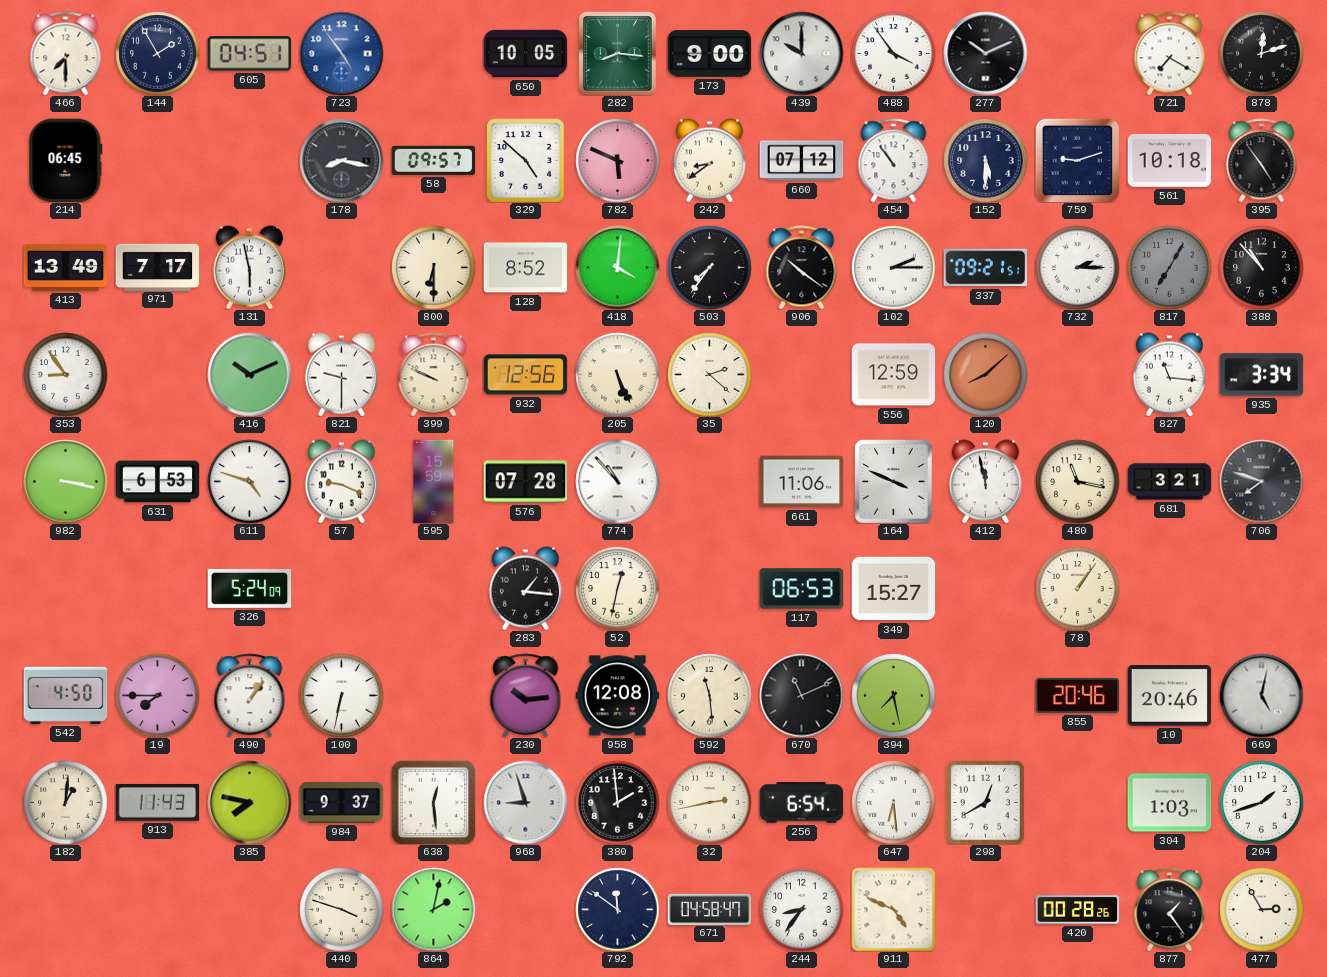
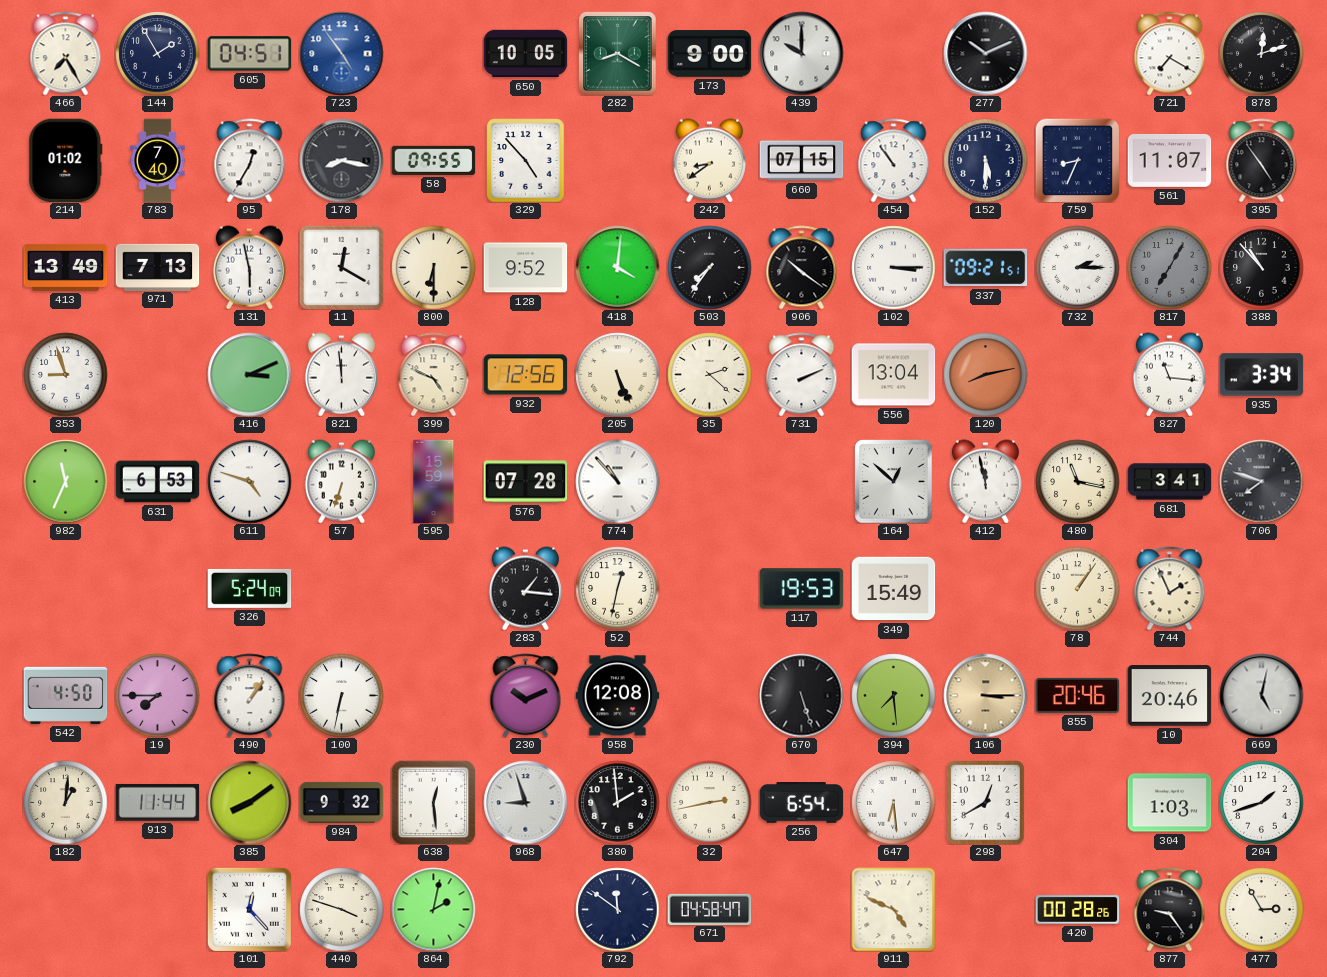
466: 7:30 -> 7:25
282: 8:16 -> 8:20
488: 3:54 -> none
214: 06:45 -> 01:02
783: none -> 7:40
95: none -> 12:35
58: 09:57 -> 09:55
329: 4:52 -> 4:53
782: 5:49 -> none
660: 07:12 -> 07:15
759: 9:12 -> 8:34
561: 10:18 -> 11:07
971: 7:17 -> 7:13
11: none -> 12:20
128: 8:52 -> 9:52
102: 2:15 -> 3:15
353: 8:54 -> 8:57
416: 10:11 -> 3:11
821: 9:30 -> 11:59
399: 9:49 -> 4:49
731: none -> 2:11
556: 12:59 -> 13:04
120: 8:08 -> 8:13
982: 3:17 -> 11:34
57: 9:19 -> 6:33
661: 11:06 -> none
164: 3:49 -> 12:52
681: 3:21 -> 3:41
117: 06:53 -> 19:53
349: 15:27 -> 15:49
744: none -> 1:56
230: 10:14 -> 10:11
592: 11:29 -> none
670: 11:11 -> 5:27
394: 7:28 -> 7:29
106: none -> 3:15
913: 11:43 -> 11:44
385: 7:47 -> 8:09
984: 9:37 -> 9:32
101: none -> 12:23
244: 8:36 -> none
877: 1:24 -> 9:24
